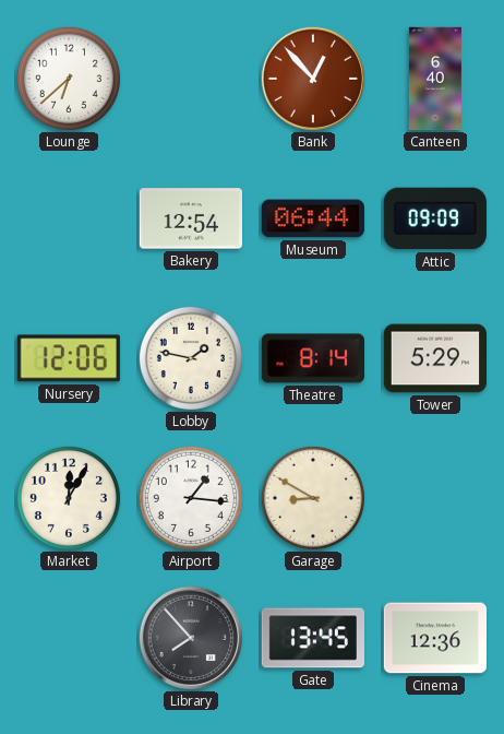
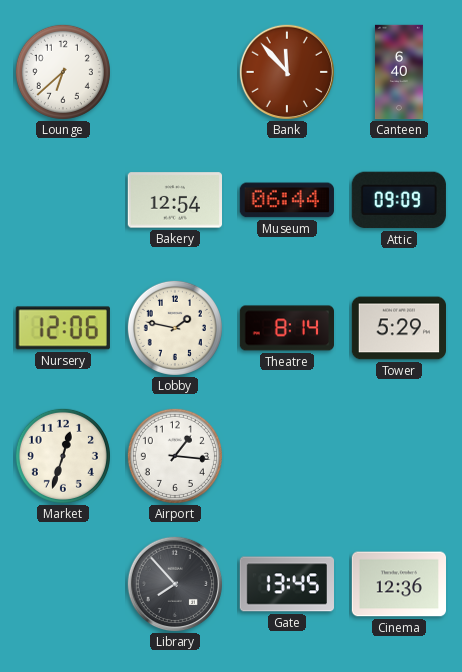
Bank: 12:53 -> 11:53
Market: 12:05 -> 12:33
Garage: 8:50 -> none
